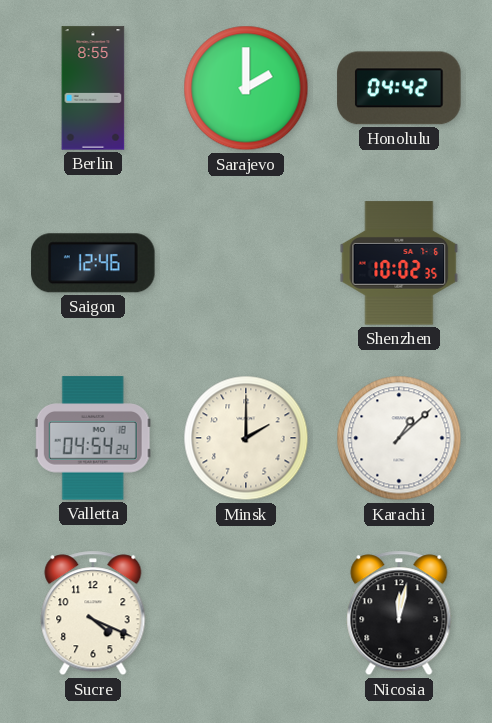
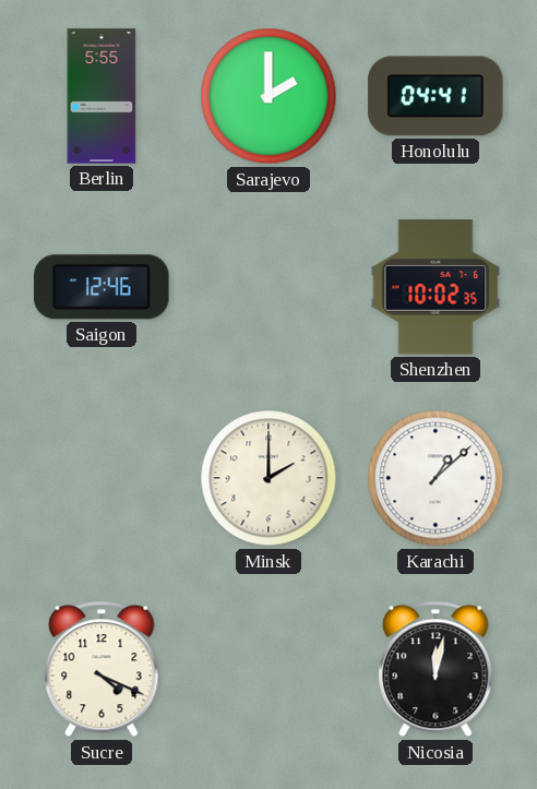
Berlin: 8:55 -> 5:55
Honolulu: 04:42 -> 04:41
Valletta: 04:54 -> none
